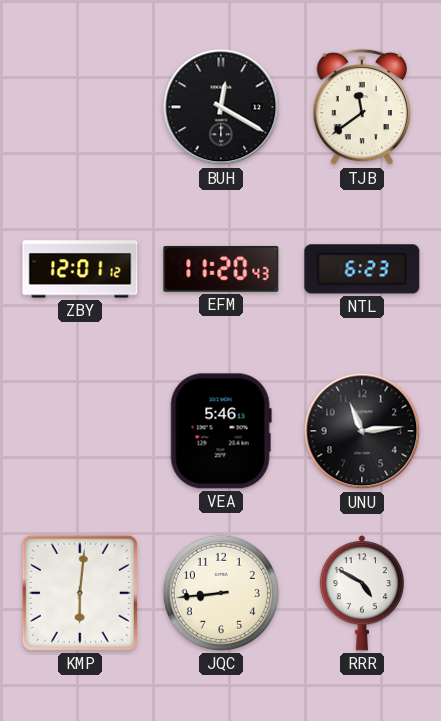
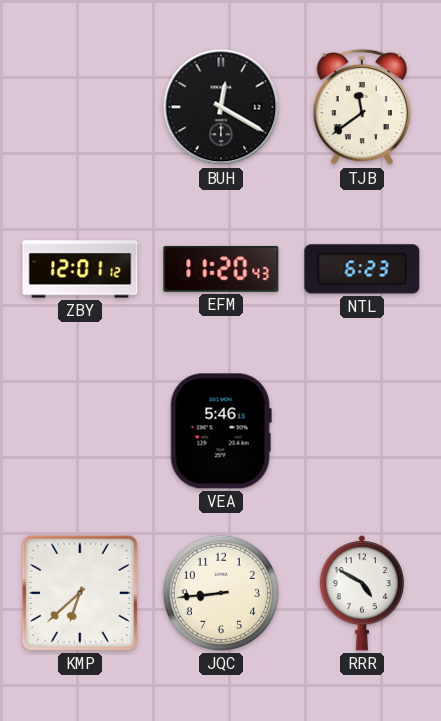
UNU: 11:14 -> none
KMP: 6:01 -> 6:38
